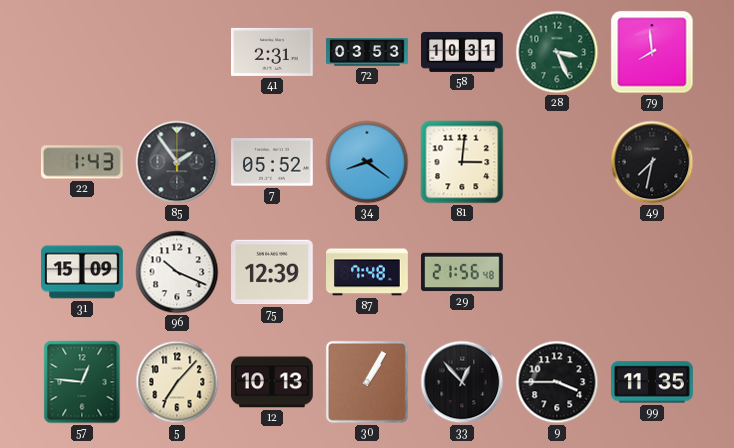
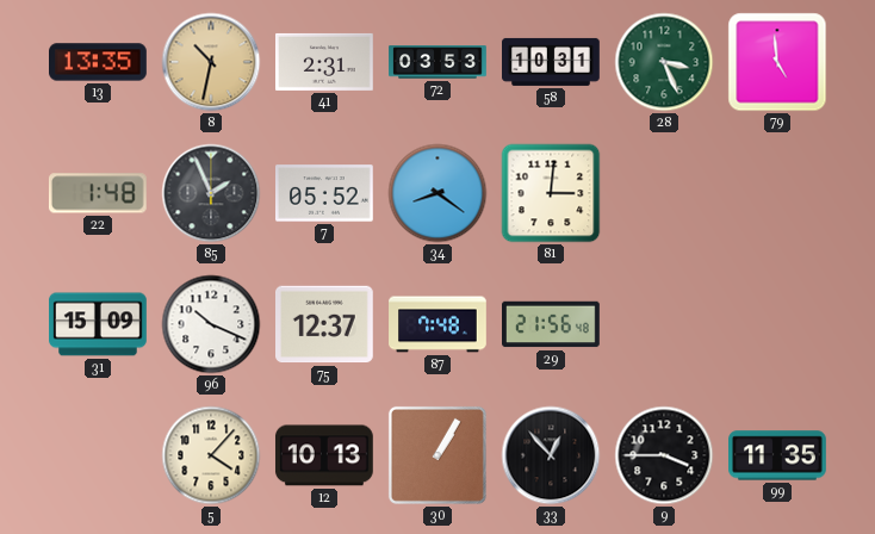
13: none -> 13:35
8: none -> 10:32
79: 7:59 -> 4:59
22: 1:43 -> 1:48
85: 1:54 -> 1:56
49: 7:32 -> none
75: 12:39 -> 12:37
57: 12:46 -> none
5: 7:07 -> 4:07
